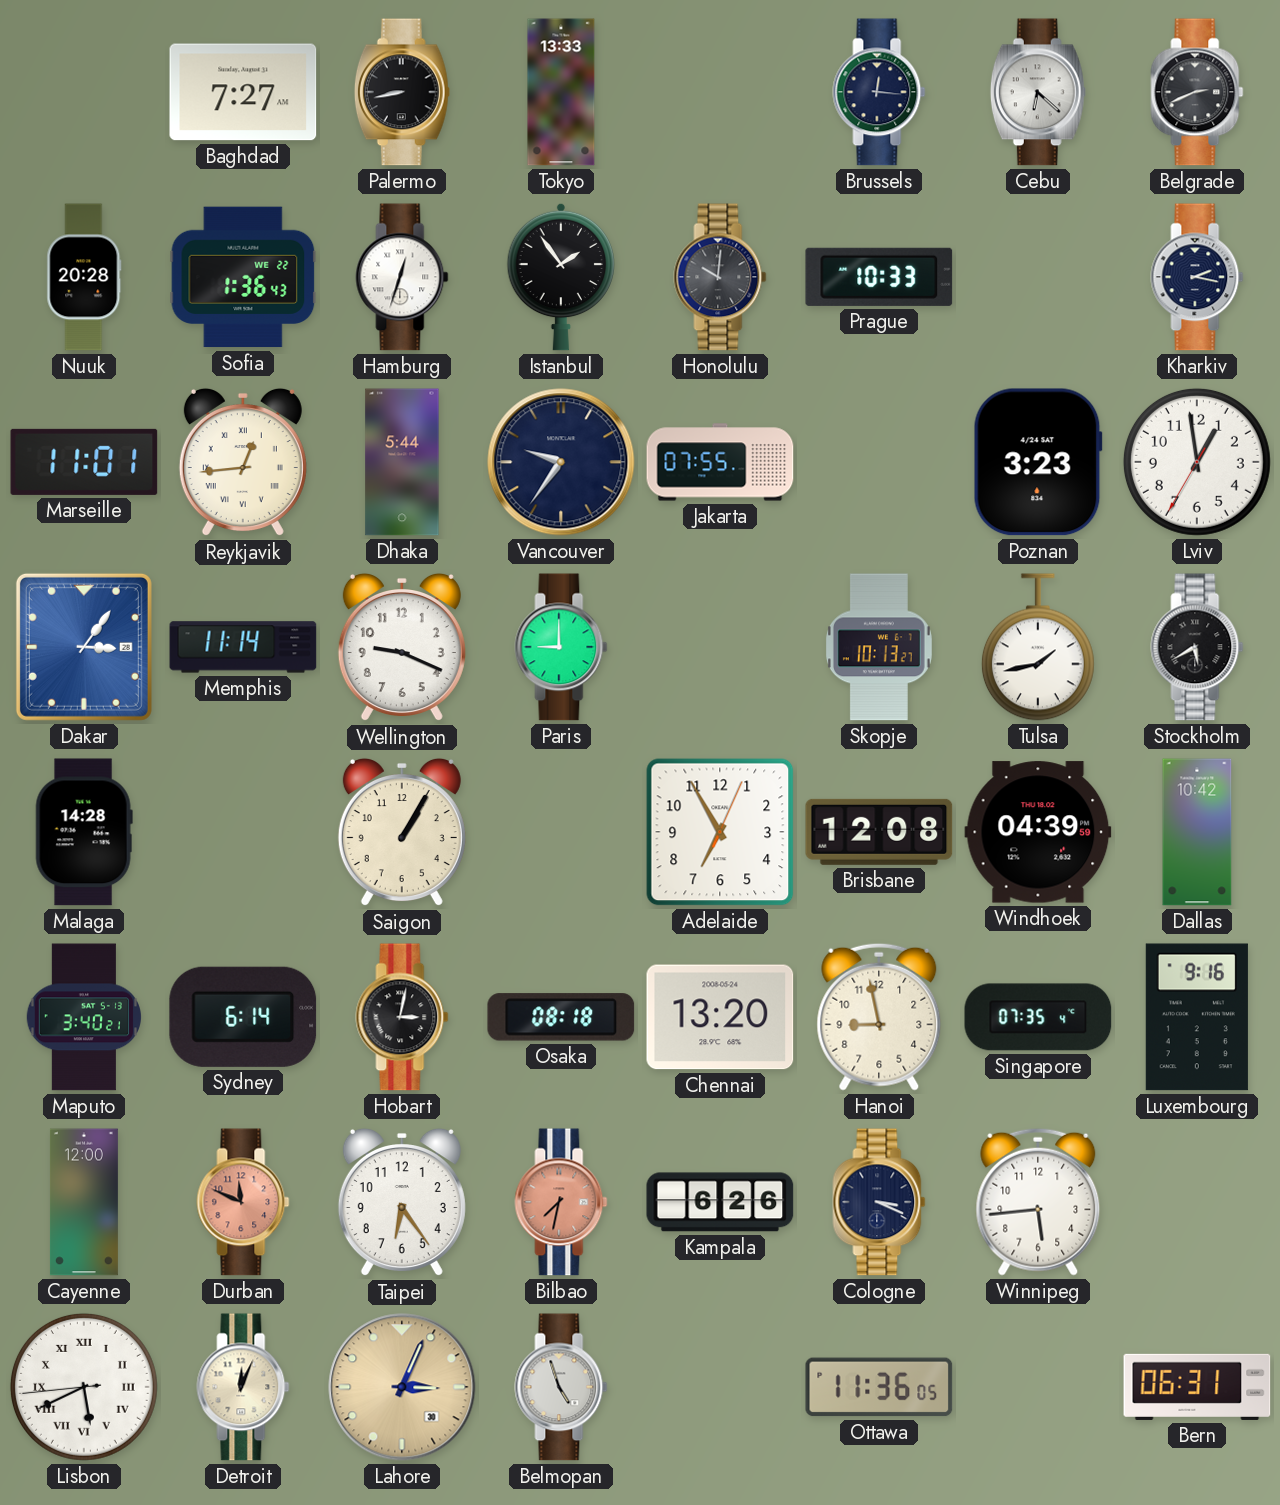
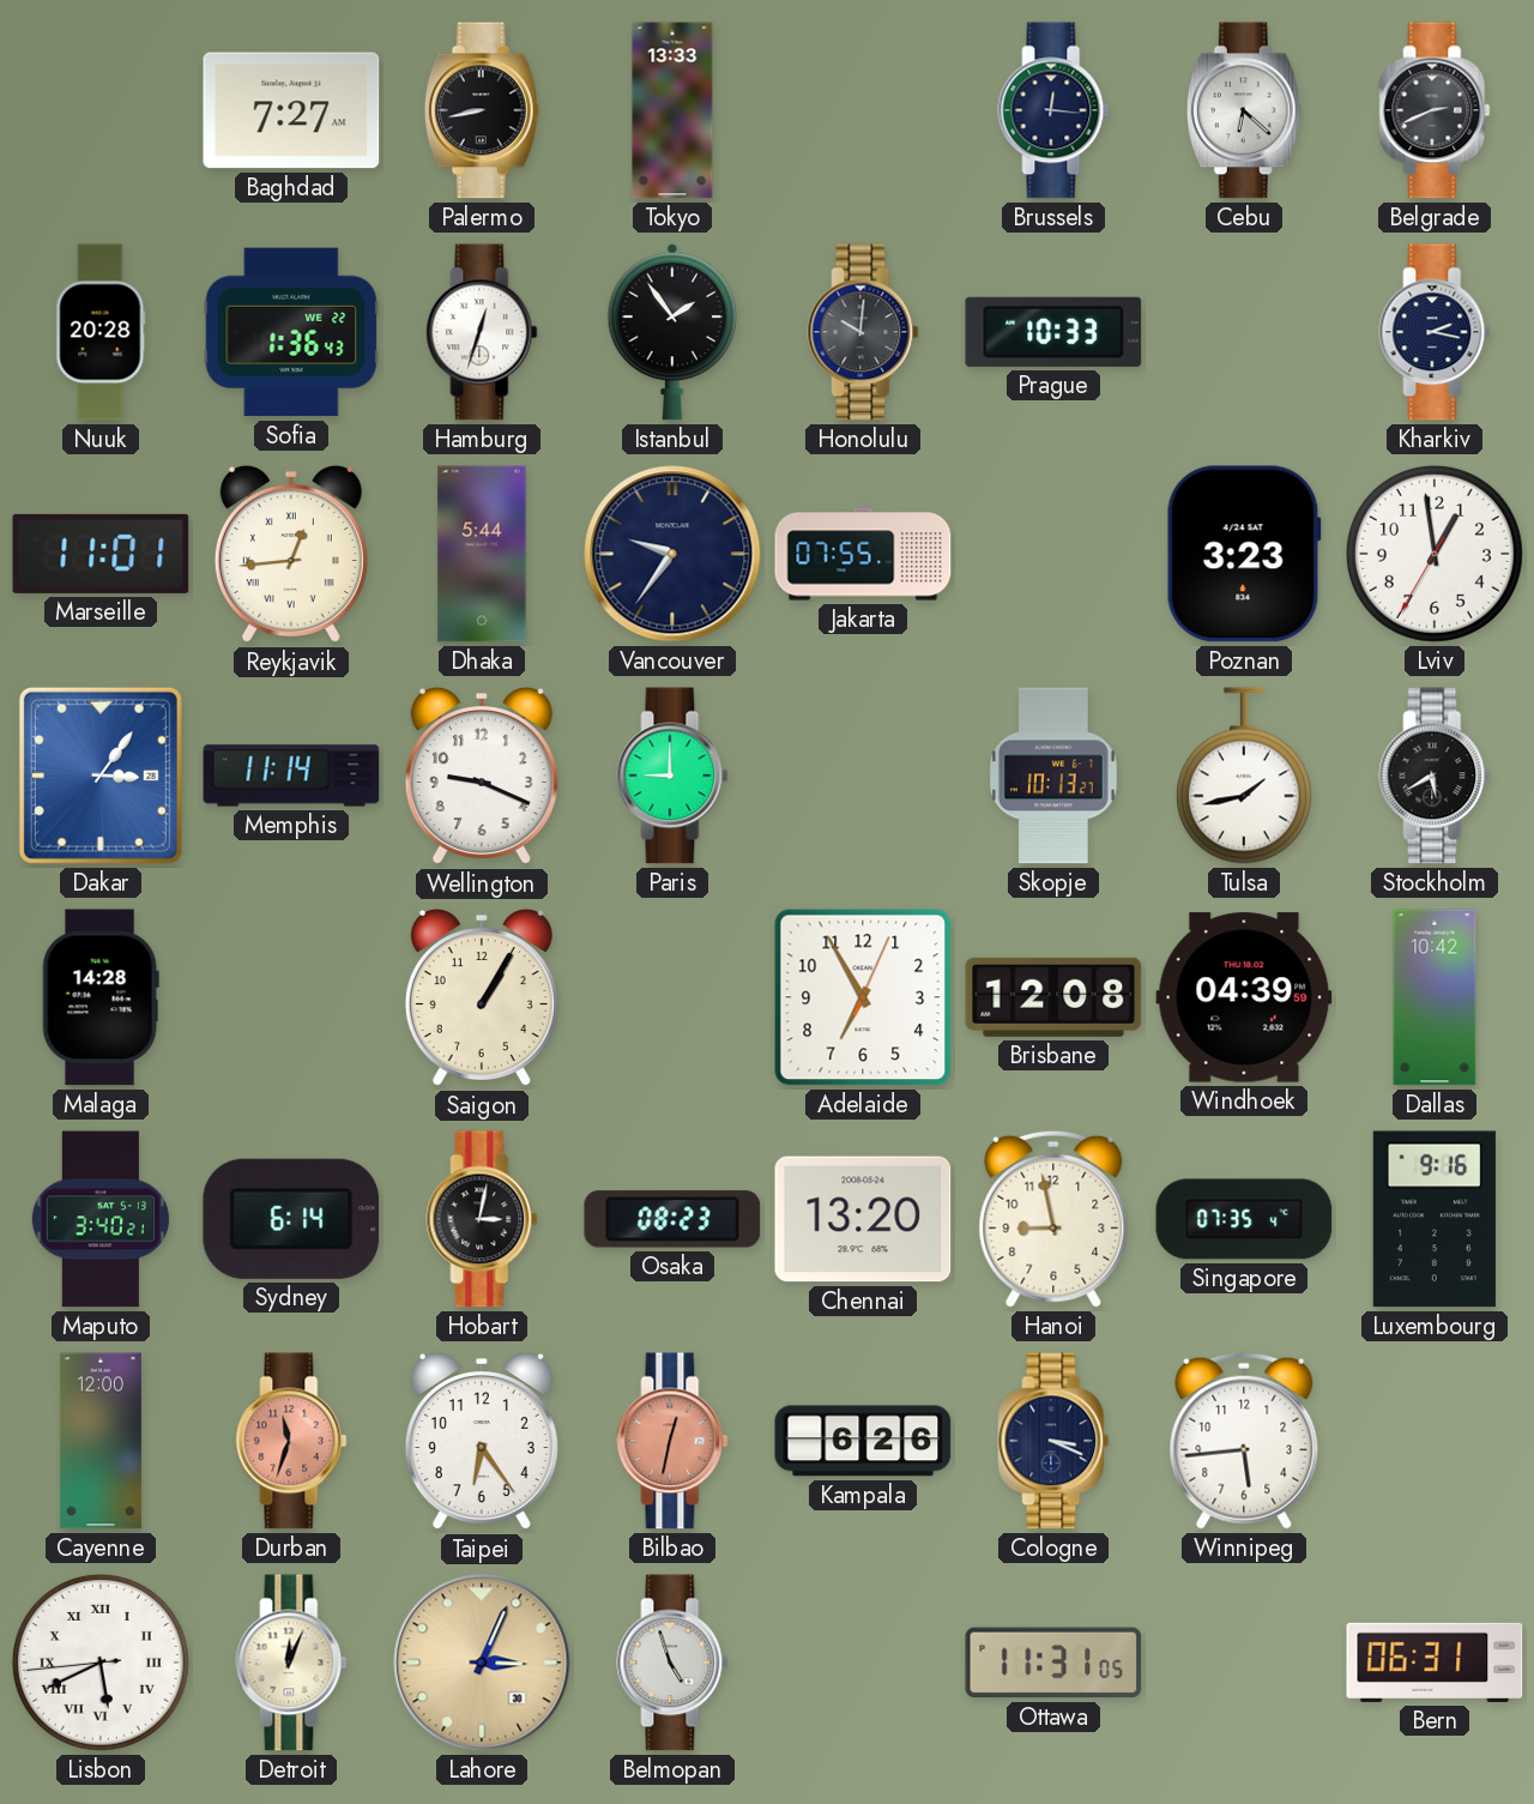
Osaka: 08:18 -> 08:23
Durban: 11:49 -> 11:33
Bilbao: 7:32 -> 12:32
Ottawa: 11:36 -> 11:31
